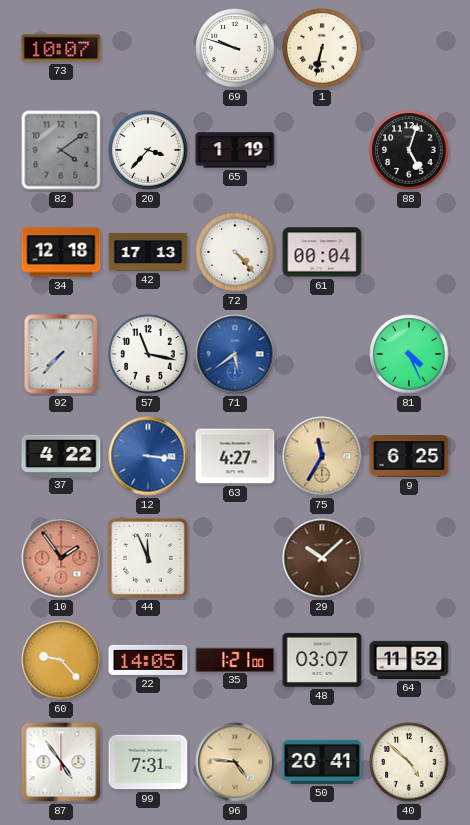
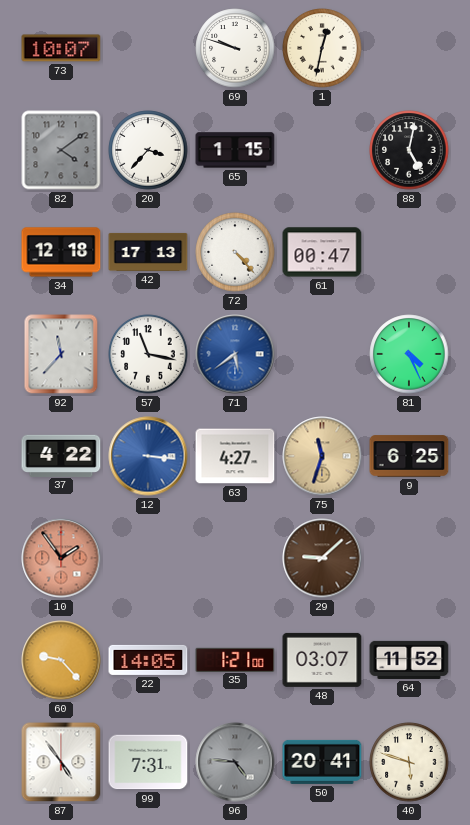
1: 6:32 -> 12:32
65: 1:19 -> 1:15
88: 5:03 -> 5:02
61: 00:04 -> 00:47
92: 7:37 -> 11:37
75: 11:35 -> 11:33
44: 11:56 -> none
29: 10:08 -> 9:08
96 dial: champagne -> grey
40: 4:52 -> 5:48
